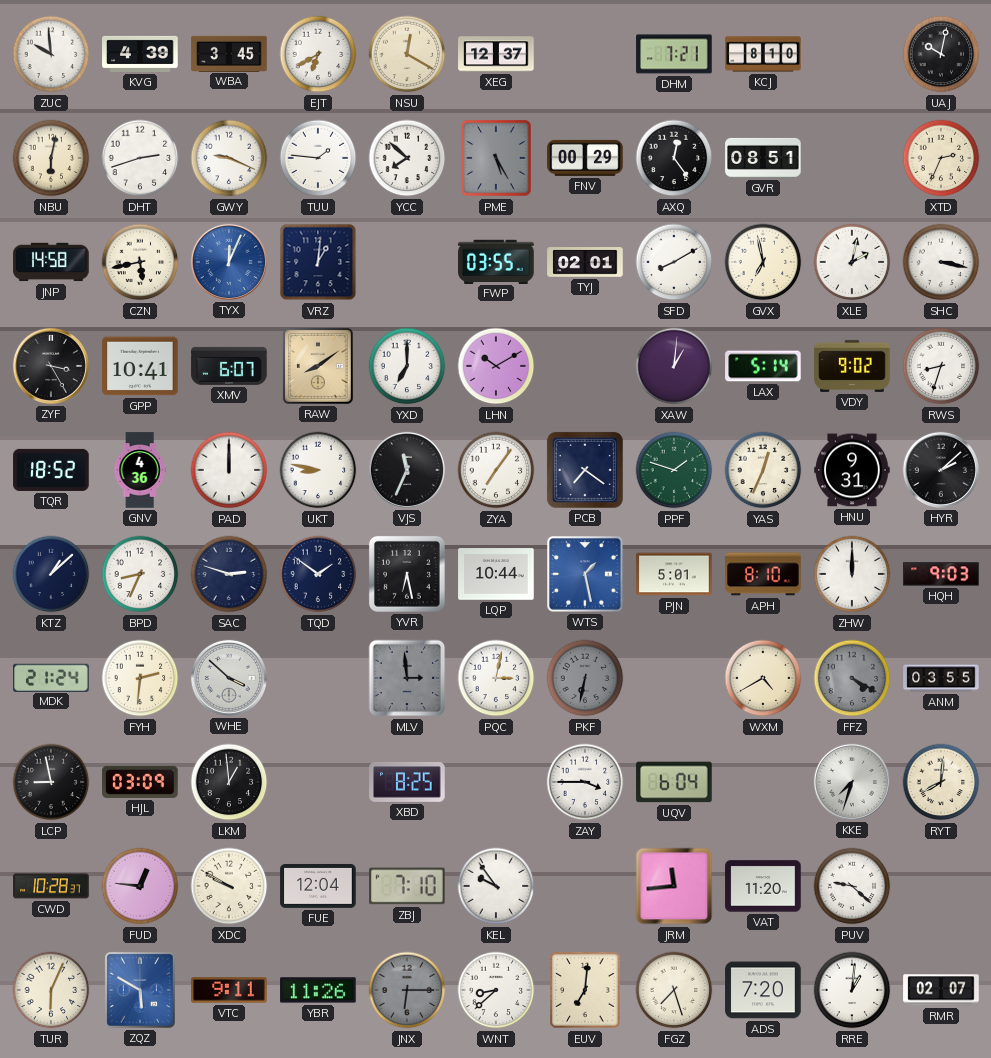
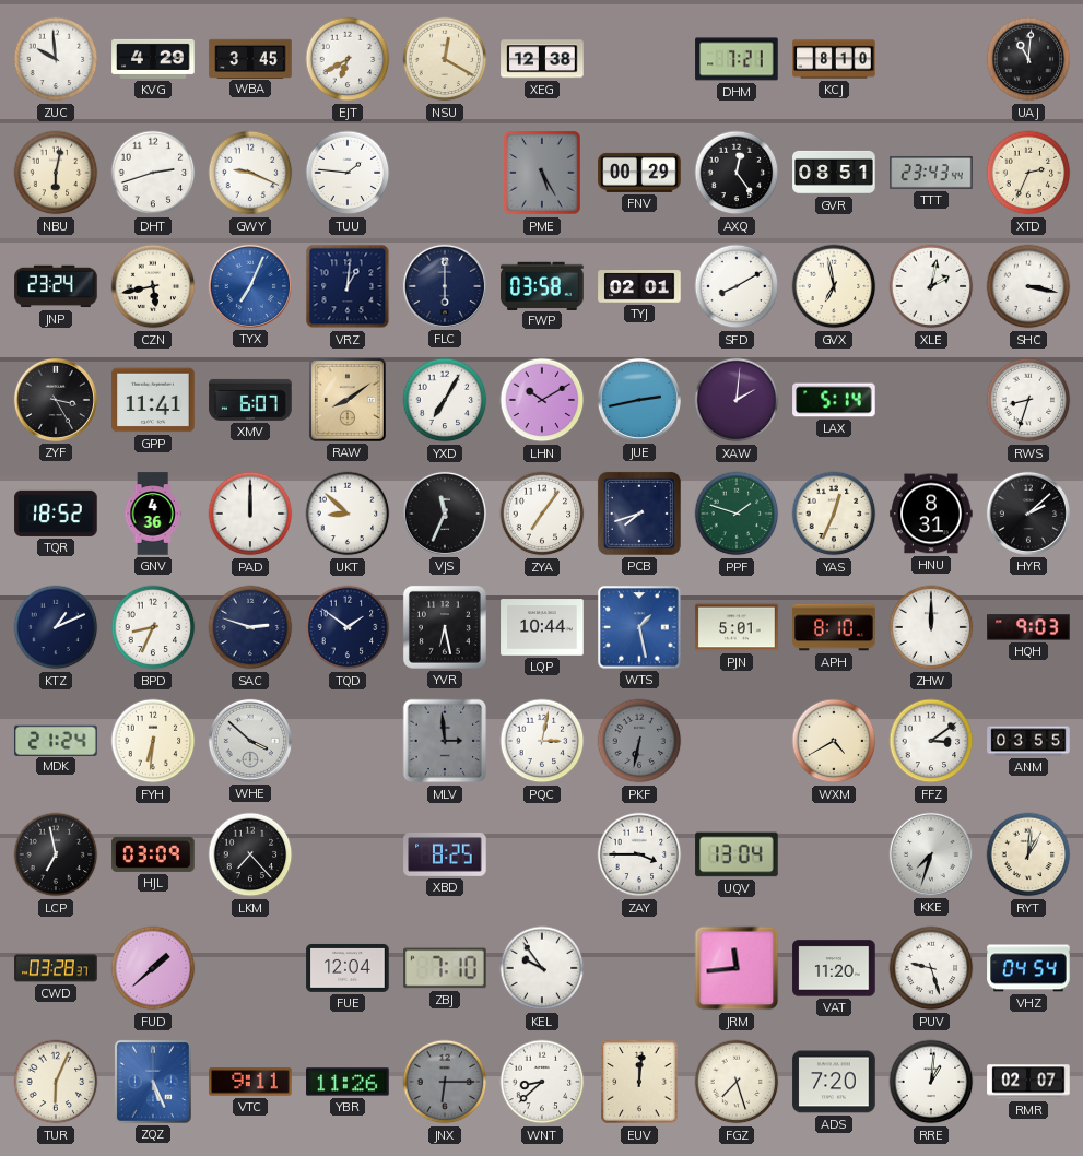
KVG: 4:39 -> 4:29
XEG: 12:37 -> 12:38
UAJ: 10:02 -> 11:01
YCC: 7:52 -> none
TTT: none -> 23:43
JNP: 14:58 -> 23:24
TYX: 12:04 -> 7:04
FLC: none -> 6:00
FWP: 03:55 -> 03:58
GPP: 10:41 -> 11:41
YXD: 7:00 -> 7:05
JUE: none -> 2:43
XAW: 1:01 -> 2:01
VDY: 9:02 -> none
UKT: 8:47 -> 8:52
PCB: 7:21 -> 7:42
HNU: 9:31 -> 8:31
KTZ: 1:08 -> 1:11
FYH: 2:31 -> 6:31
FFZ: 4:20 -> 3:09
FFZ dial: grey -> white
LCP: 8:58 -> 6:58
LKM: 12:59 -> 7:23
UQV: 6:04 -> 13:04
RYT: 8:01 -> 1:01
CWD: 10:28 -> 03:28
FUD: 12:46 -> 1:38
XDC: 9:50 -> none
PUV: 9:22 -> 9:27
VHZ: none -> 04:54
ZQZ: 5:50 -> 5:26
EUV: 7:01 -> 12:01
